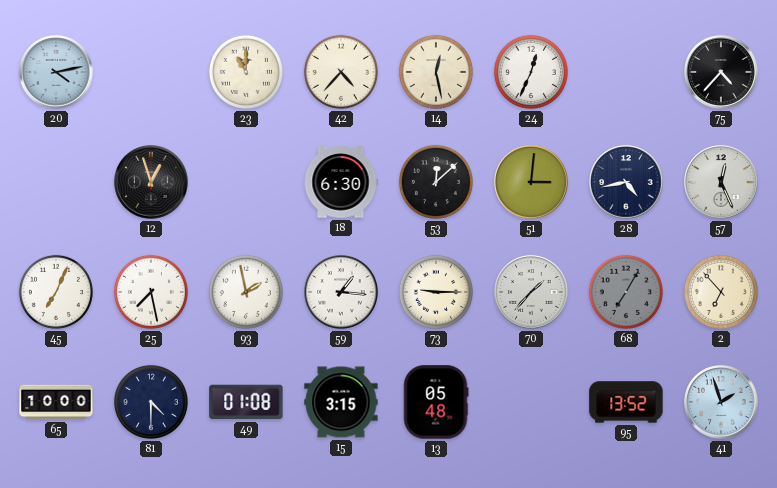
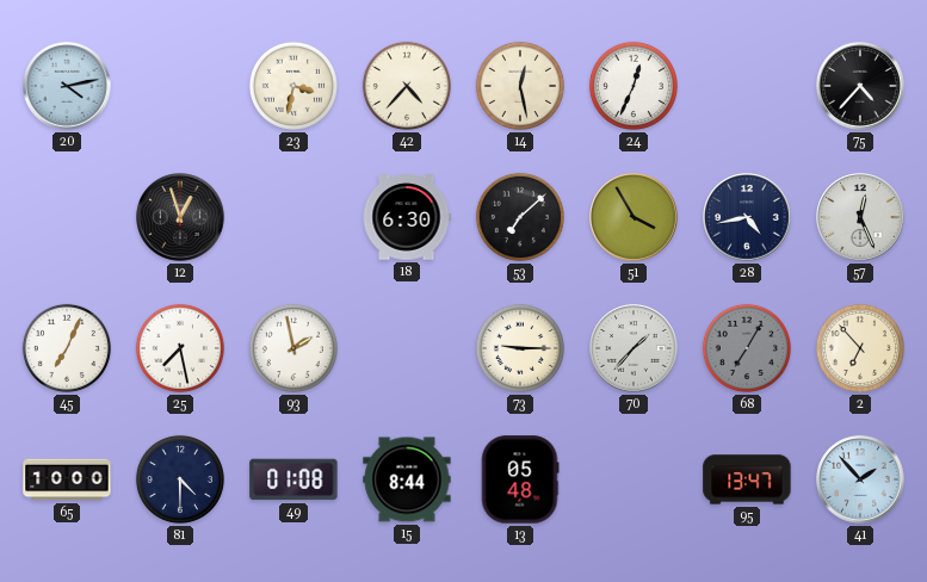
23: 11:00 -> 3:32
53: 12:08 -> 7:08
51: 3:01 -> 3:55
59: 1:16 -> none
15: 3:15 -> 8:44
95: 13:52 -> 13:47
41: 1:57 -> 1:53
